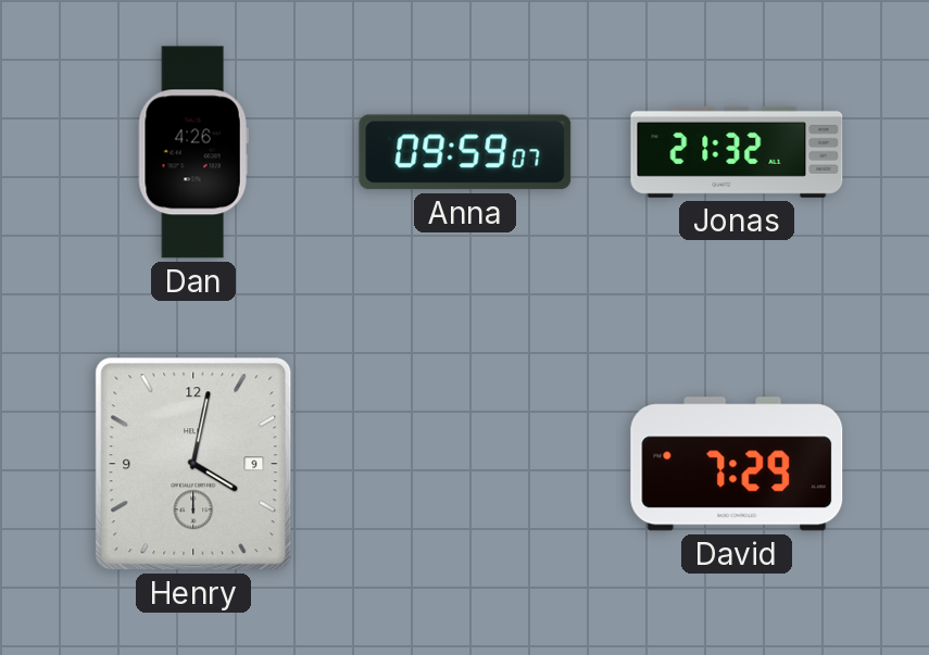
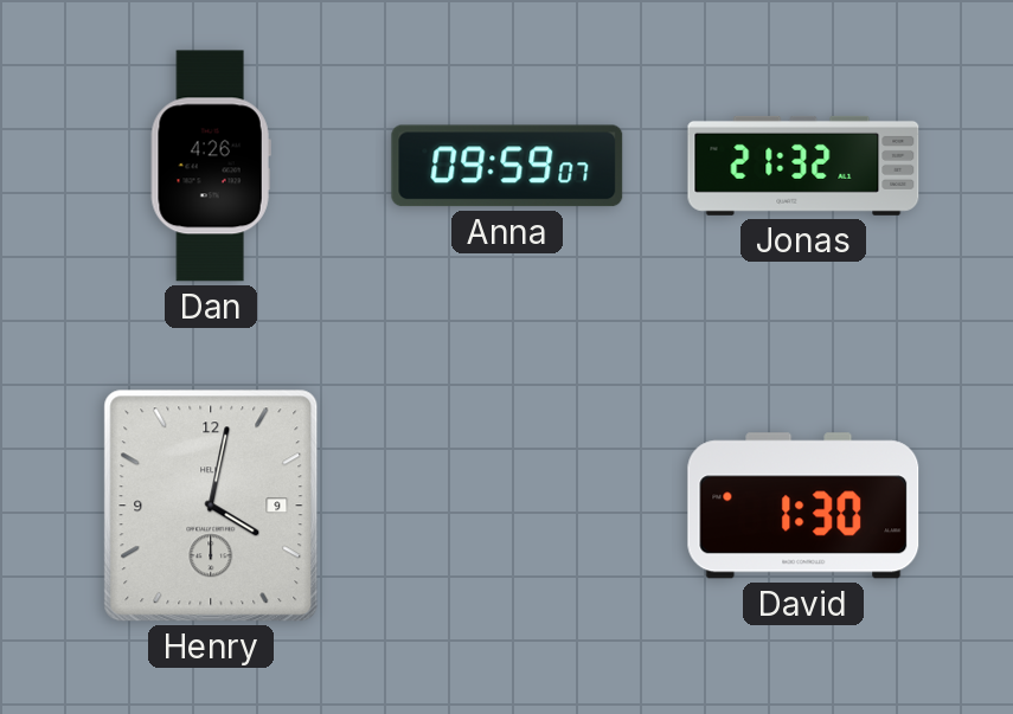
David: 7:29 -> 1:30
